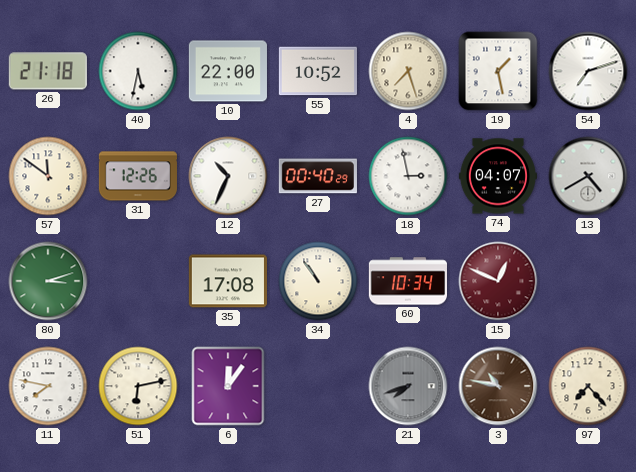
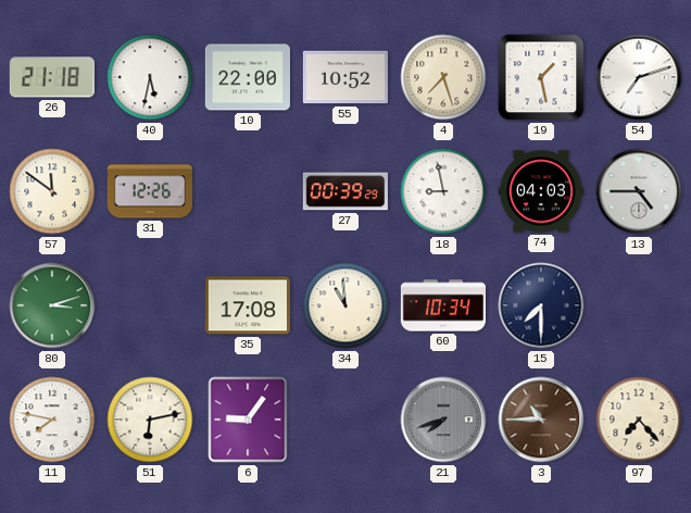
12: 10:34 -> none
27: 00:40 -> 00:39
18: 2:58 -> 8:58
74: 04:07 -> 04:03
13: 4:40 -> 4:45
34: 10:54 -> 10:59
15: 12:49 -> 7:30
15 dial: burgundy -> navy
6: 12:06 -> 9:06
3: 10:47 -> 10:45
